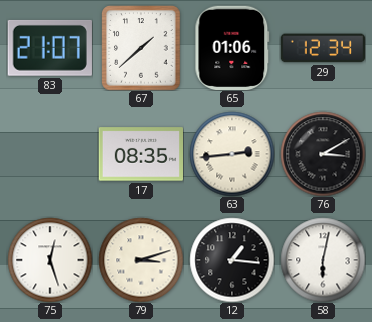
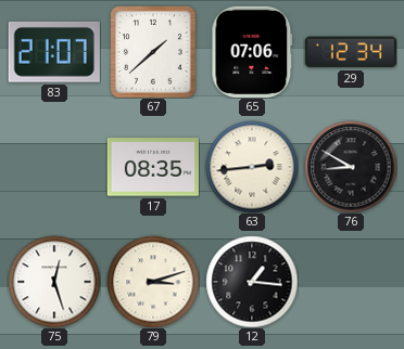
65: 01:06 -> 07:06
76: 3:10 -> 8:50
58: 6:02 -> none
